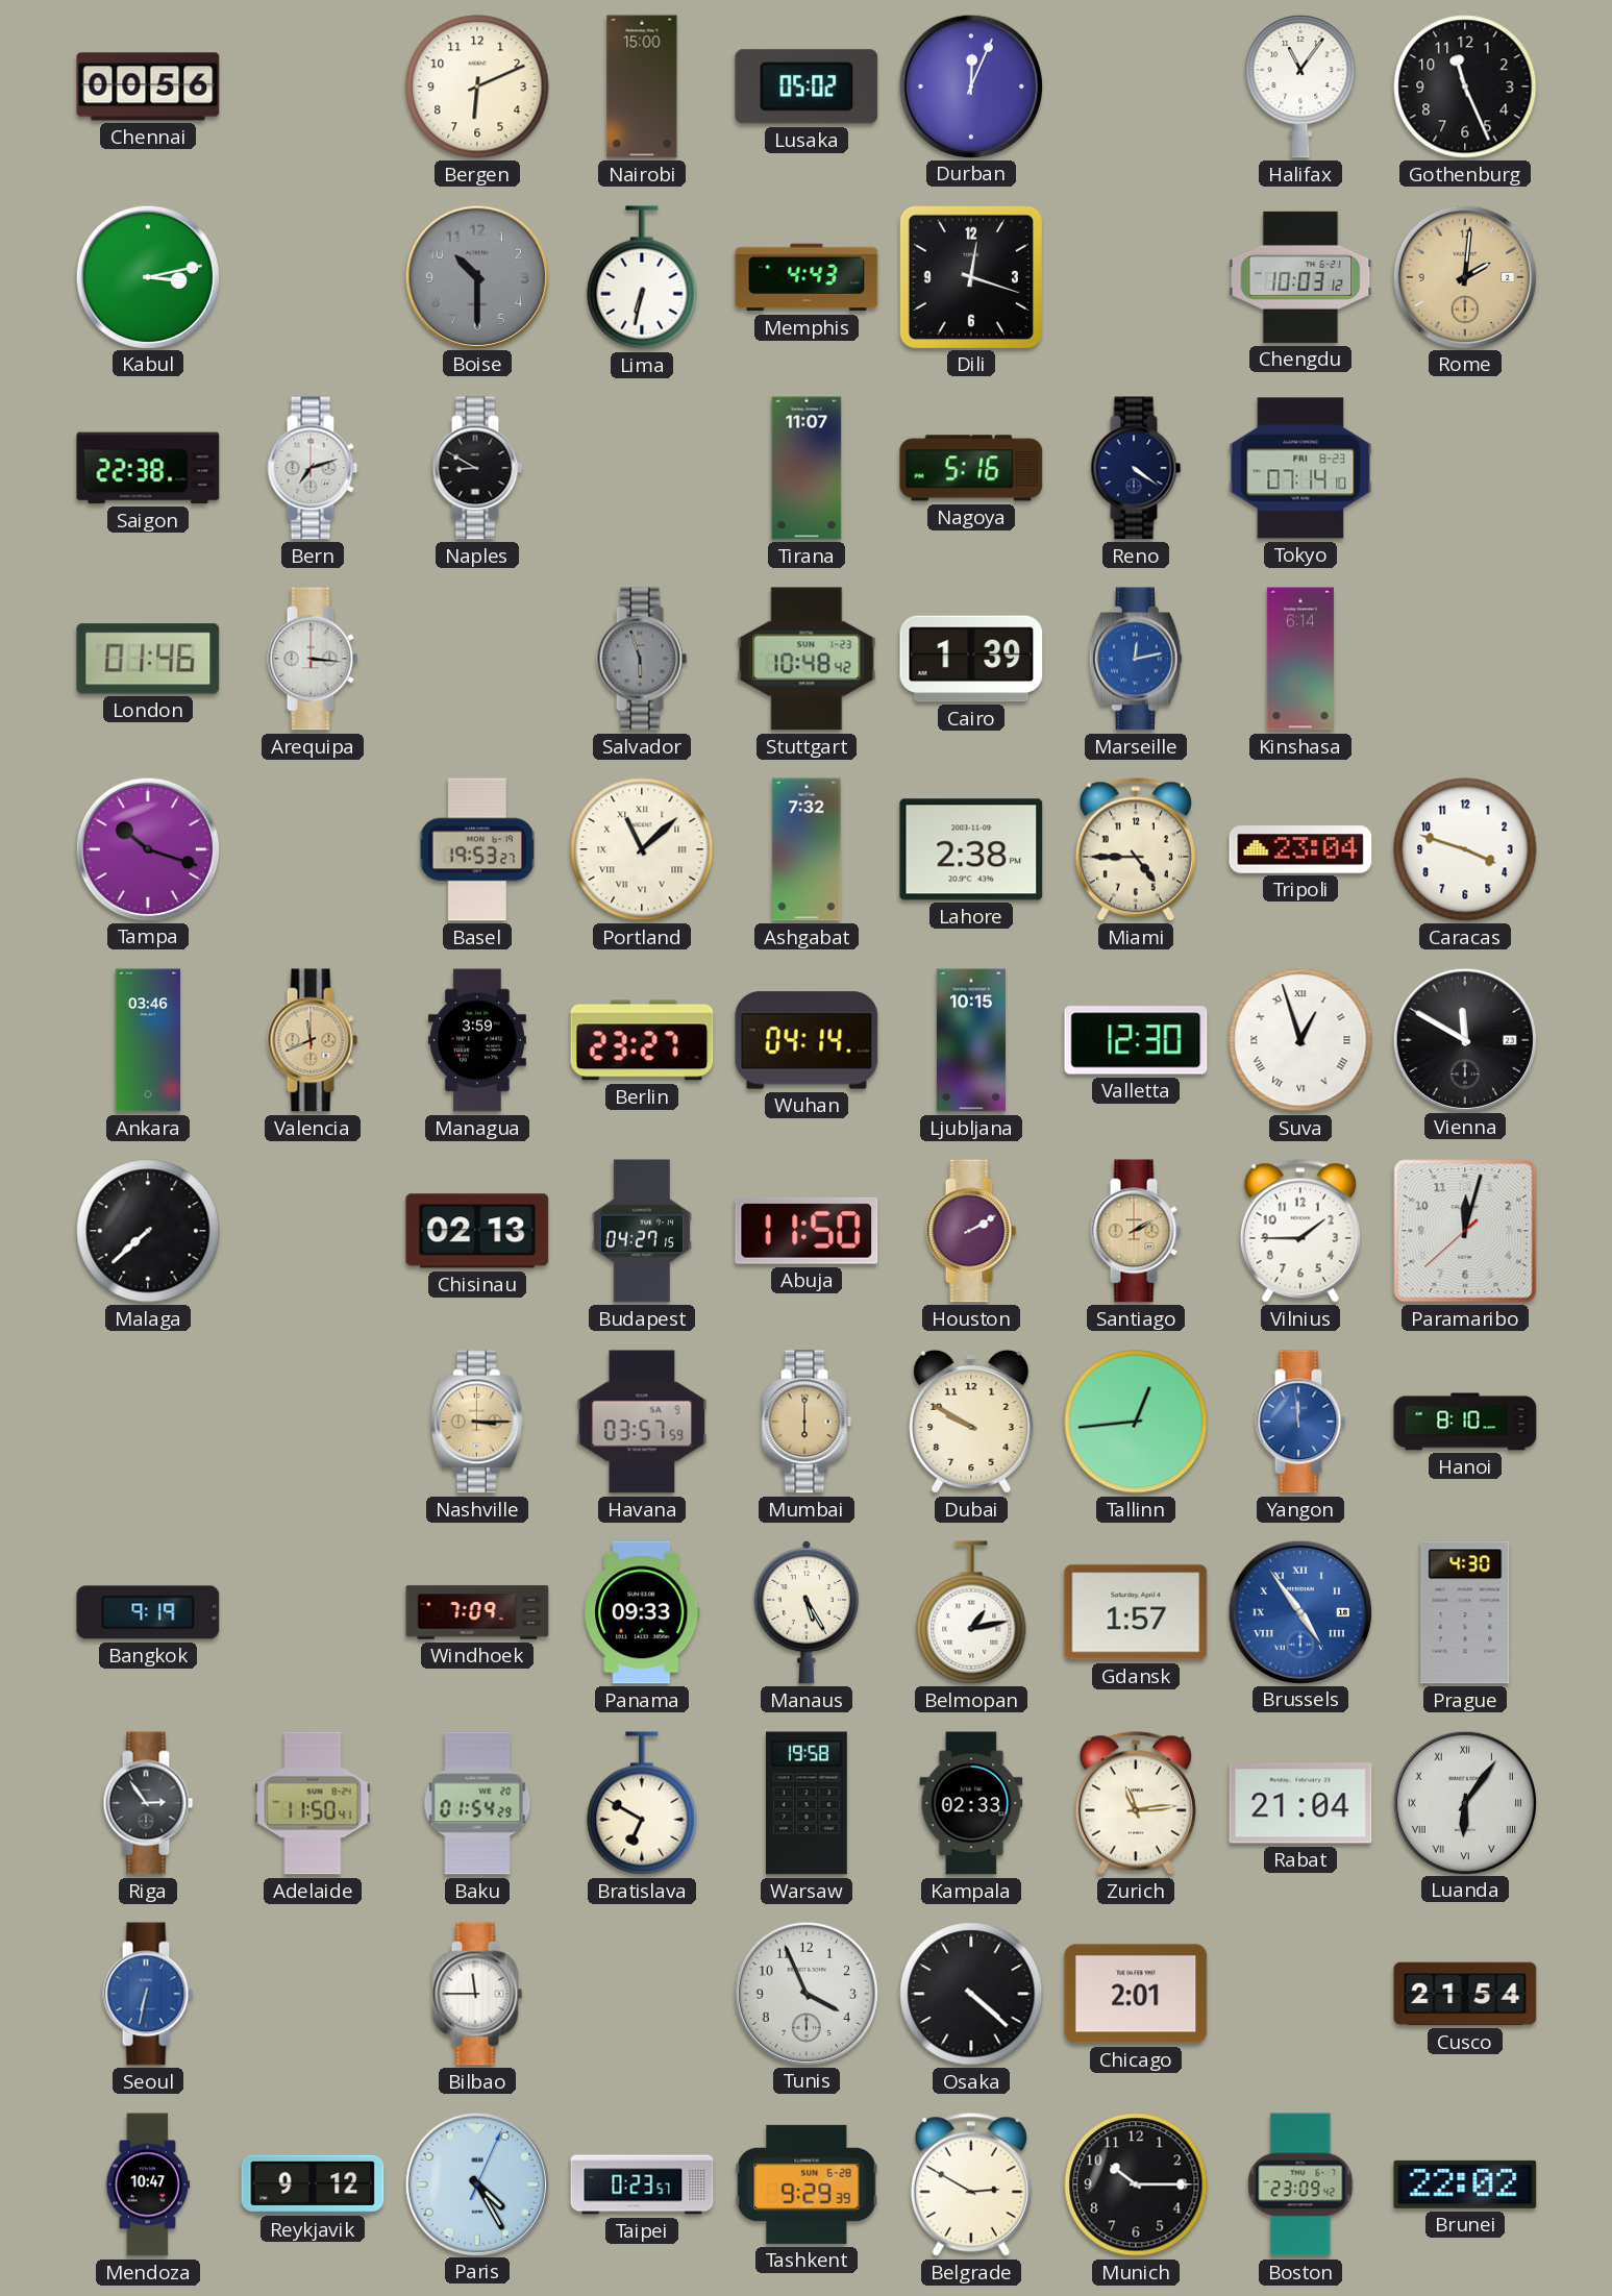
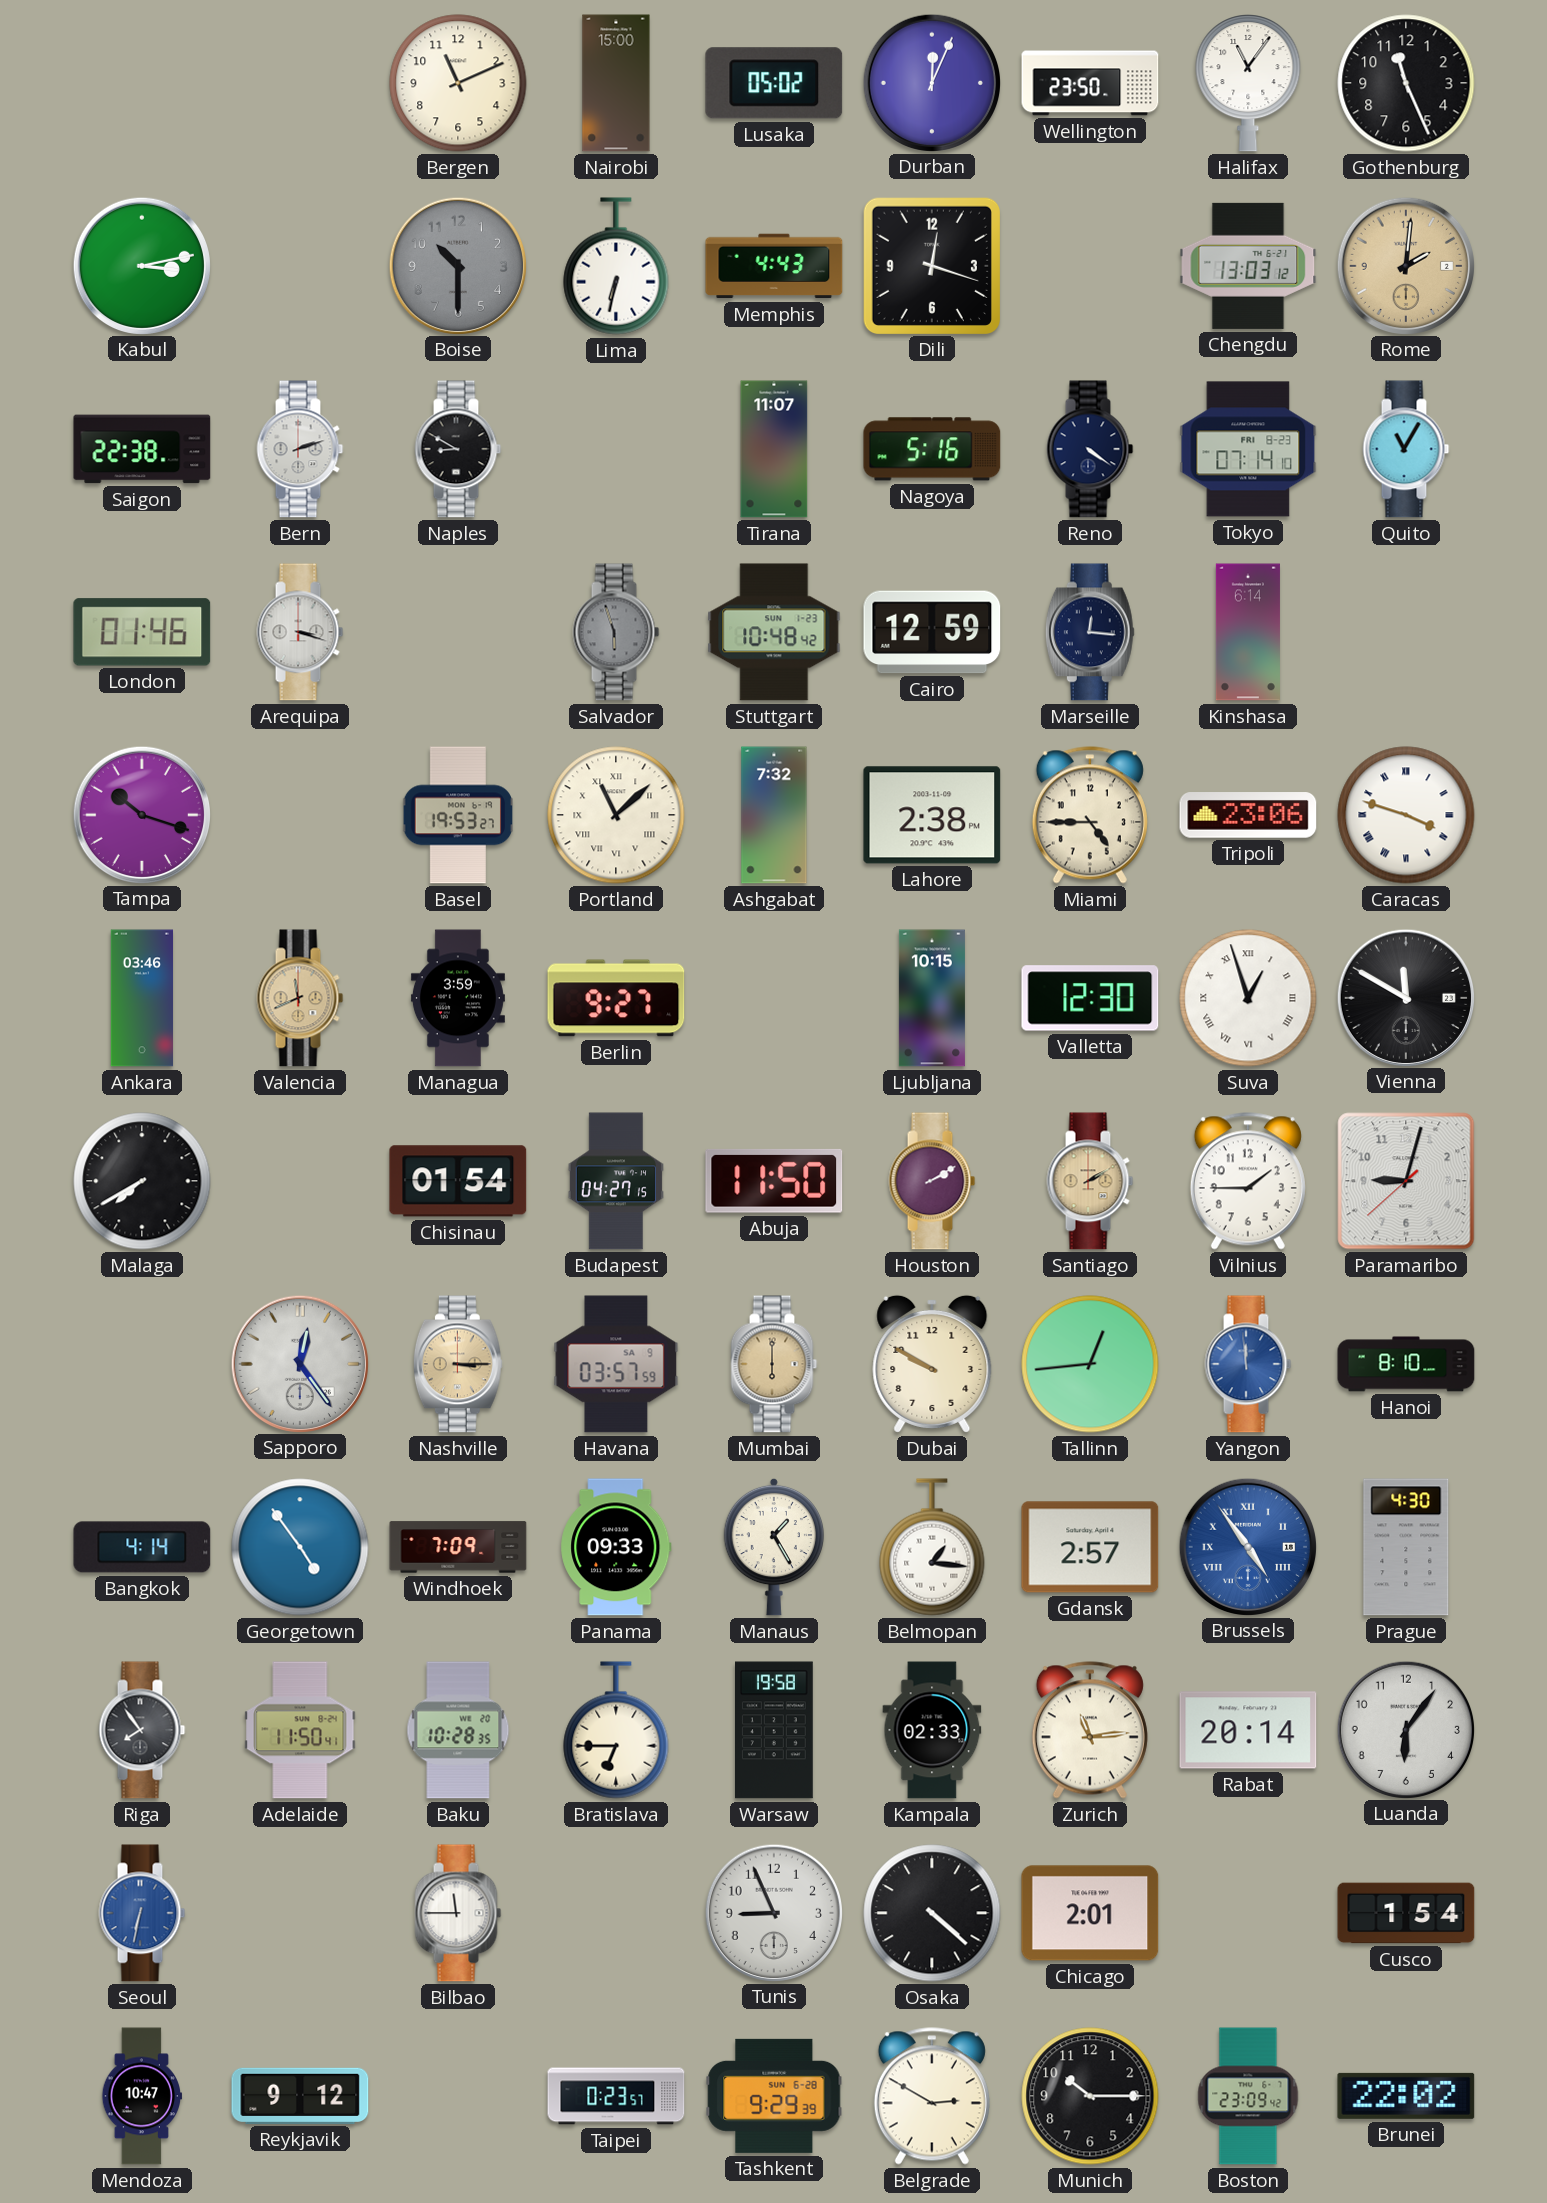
Chennai: 00:56 -> none
Bergen: 6:11 -> 11:11
Wellington: none -> 23:50
Chengdu: 10:03 -> 13:03
Bern: 7:12 -> 2:12
Quito: none -> 11:05
Arequipa: 3:16 -> 3:18
Cairo: 1:39 -> 12:59
Marseille: 12:13 -> 12:16
Marseille dial: blue -> navy
Tripoli: 23:04 -> 23:06
Caracas numerals: Arabic -> Roman
Berlin: 23:27 -> 9:27
Wuhan: 04:14 -> none
Malaga: 7:38 -> 7:40
Chisinau: 02:13 -> 01:54
Paramaribo: 12:02 -> 9:02
Sapporo: none -> 12:24
Bangkok: 9:19 -> 4:14
Georgetown: none -> 4:54
Manaus: 5:25 -> 1:25
Belmopan: 1:13 -> 1:16
Gdansk: 1:57 -> 2:57
Riga: 2:54 -> 7:54
Baku: 01:54 -> 10:28
Bratislava: 6:50 -> 6:45
Rabat: 21:04 -> 20:14
Luanda numerals: Roman -> Arabic
Tunis: 3:56 -> 8:56
Cusco: 21:54 -> 1:54
Paris: 4:25 -> none
